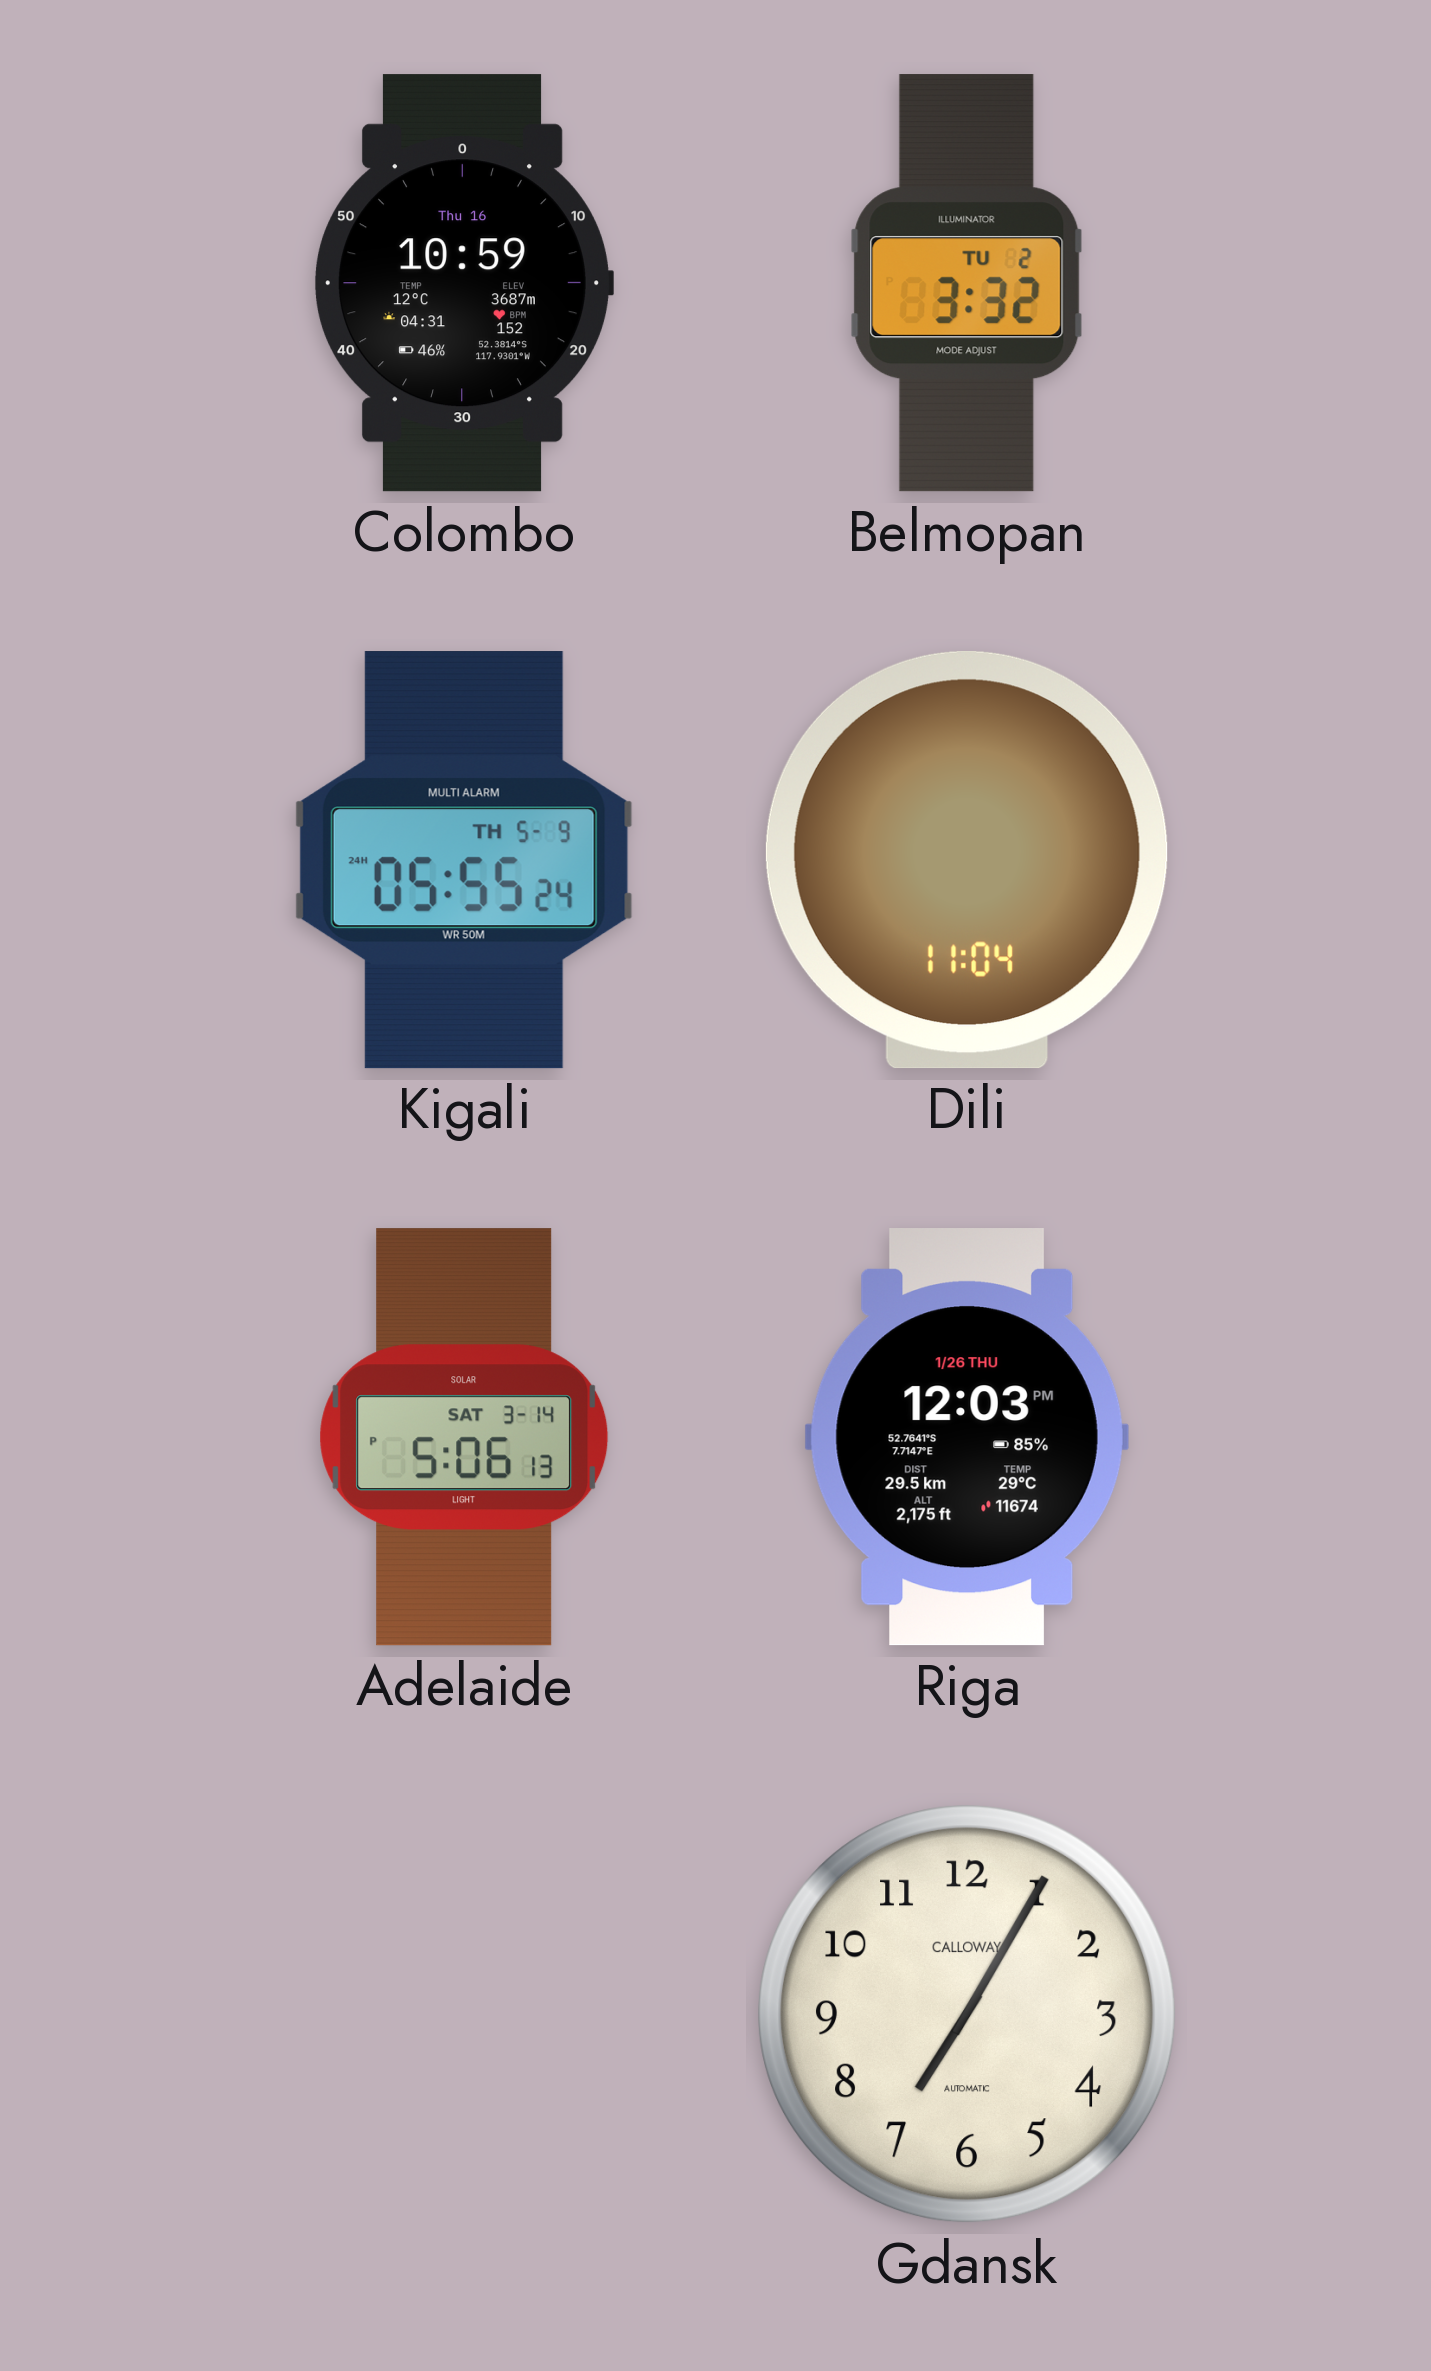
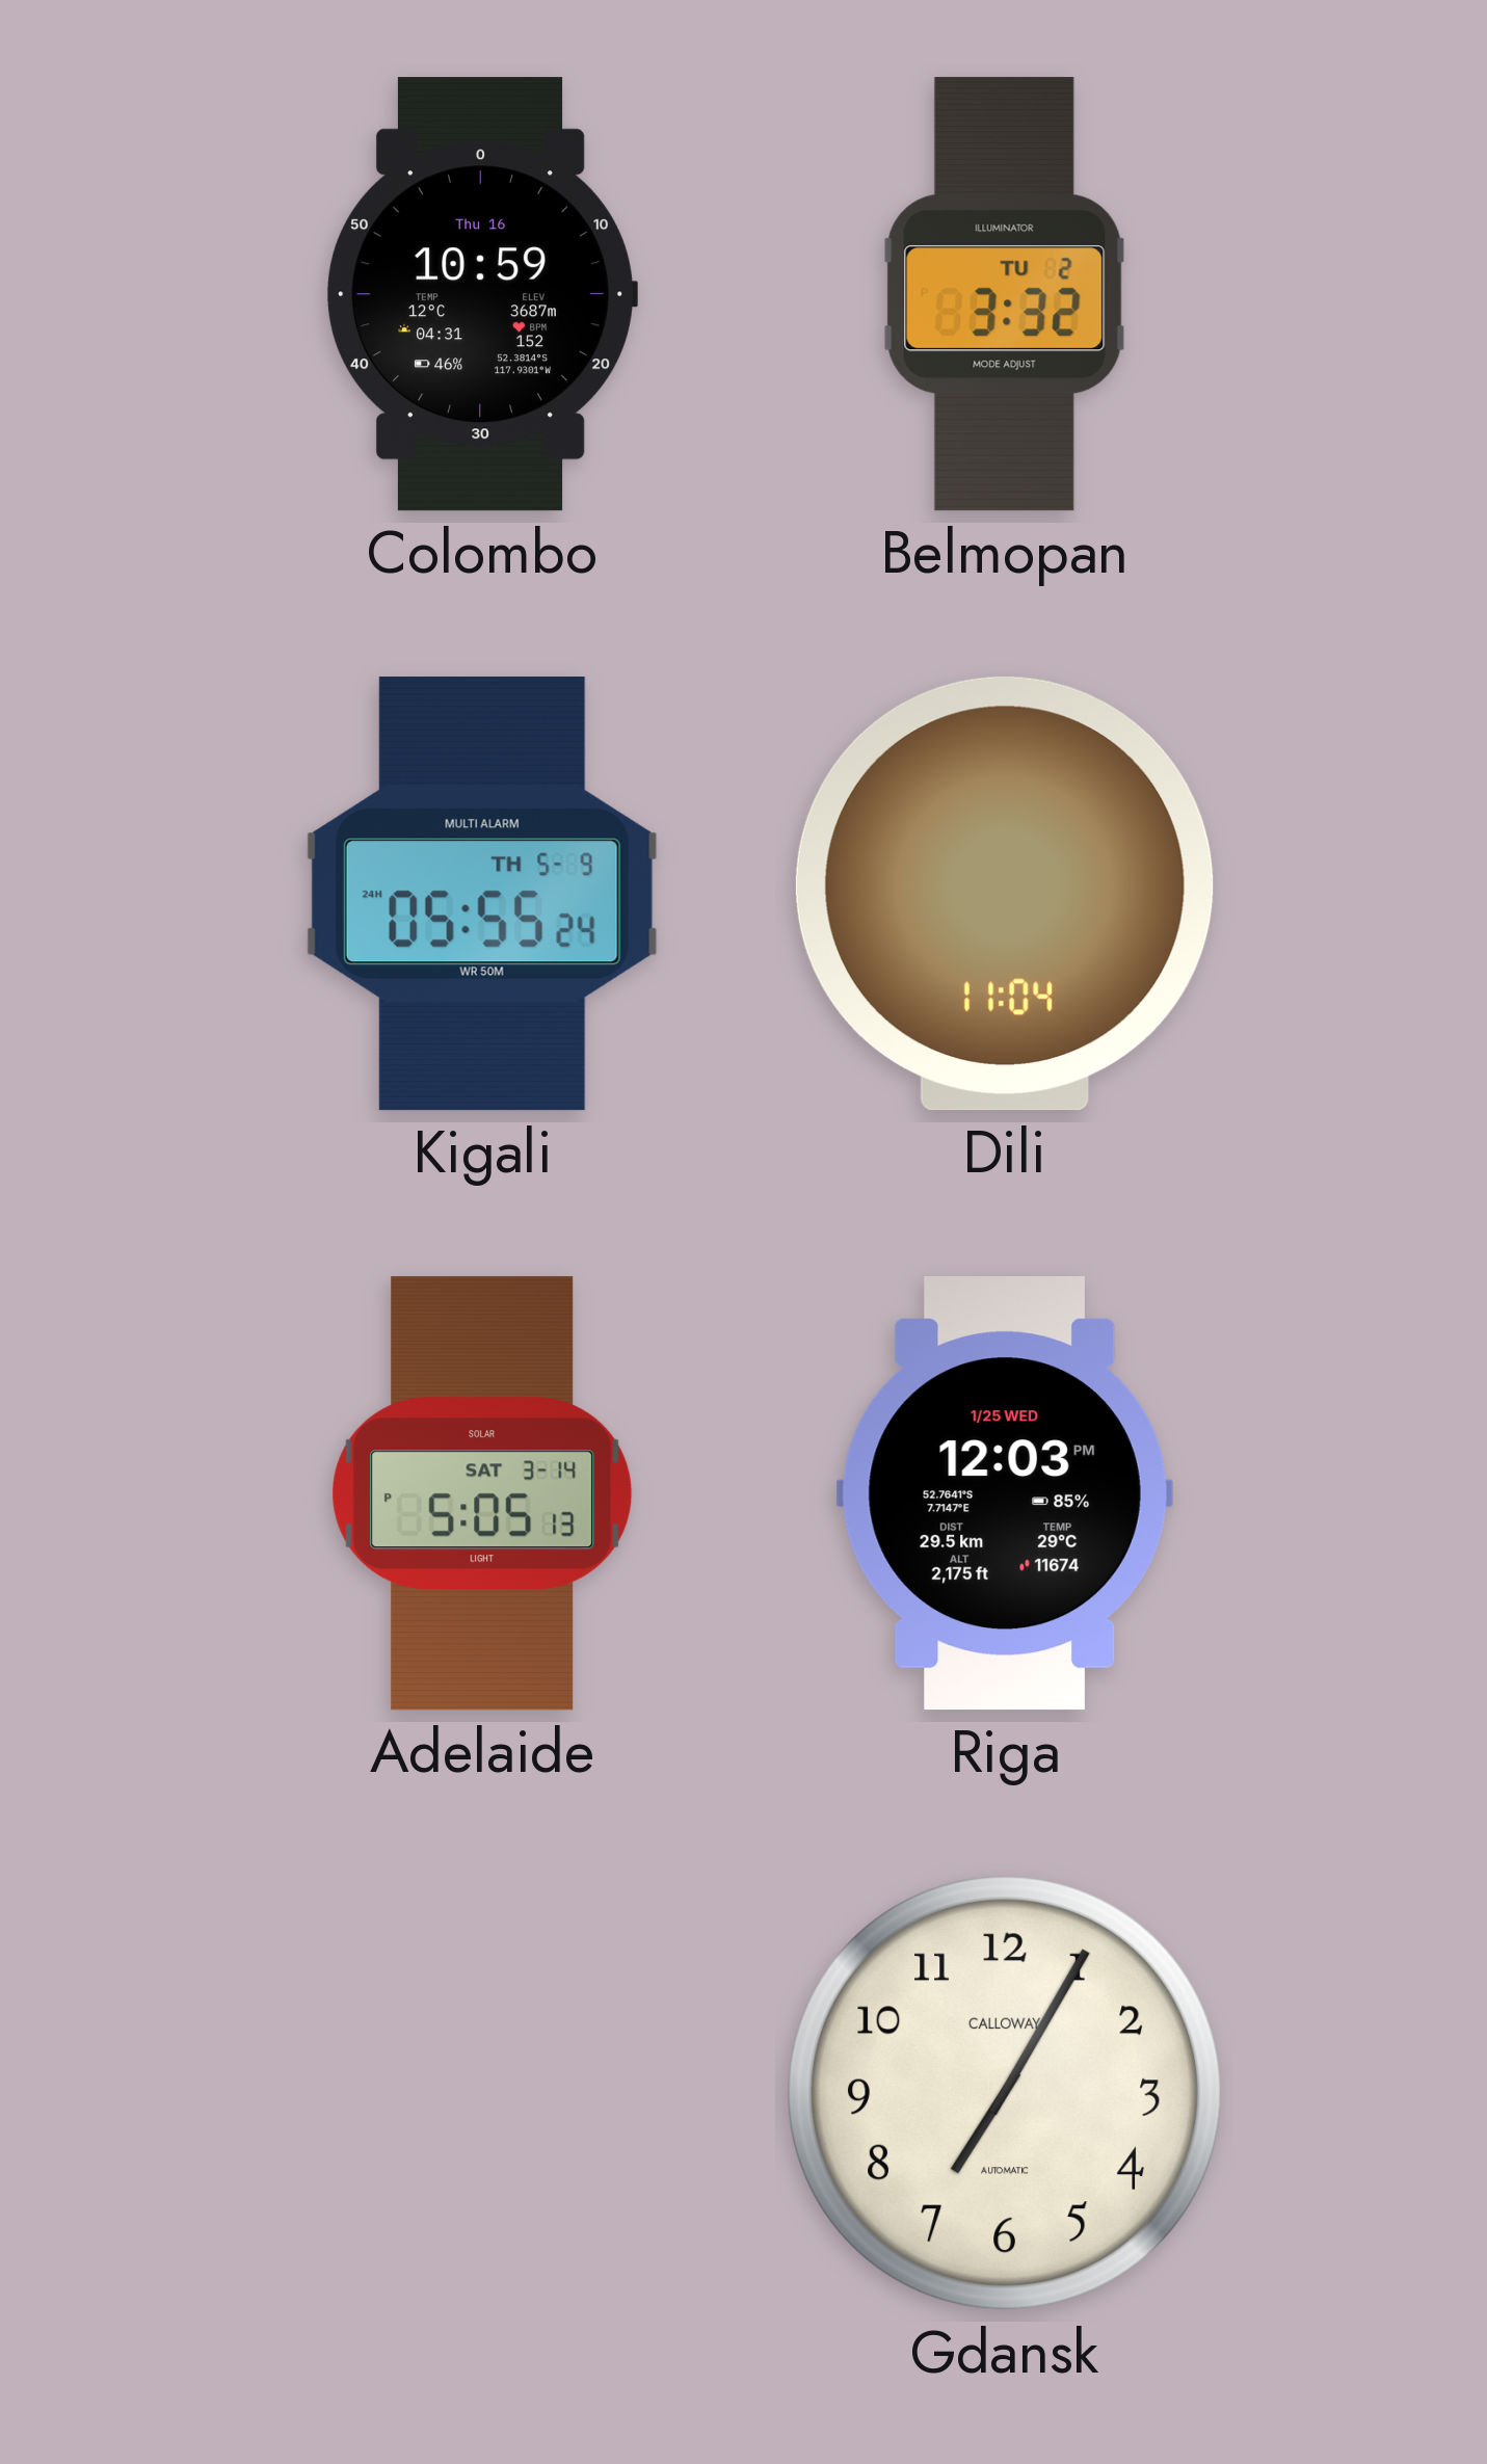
Adelaide: 5:06 -> 5:05
Riga date: 1/26 THU -> 1/25 WED
